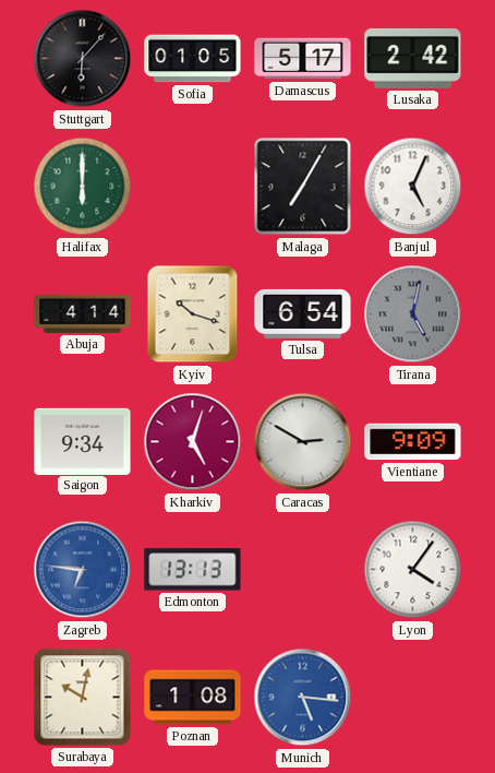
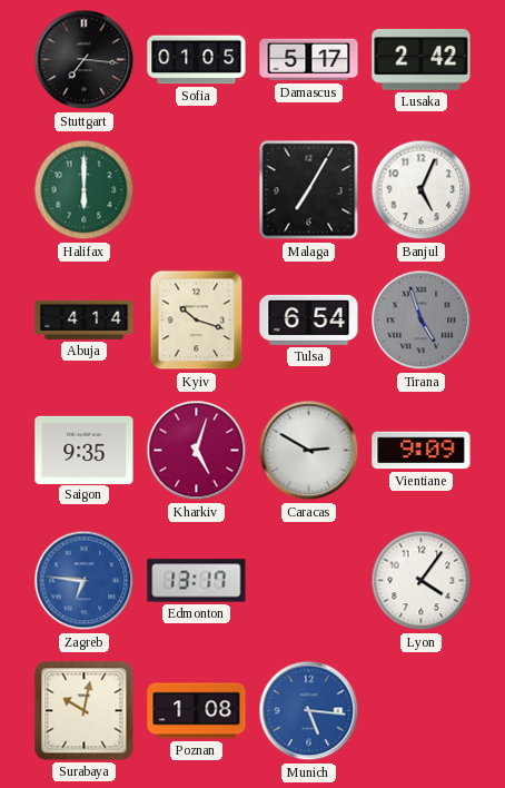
Stuttgart: 6:07 -> 7:16
Tirana: 5:02 -> 4:57
Saigon: 9:34 -> 9:35
Edmonton: 13:13 -> 13:17
